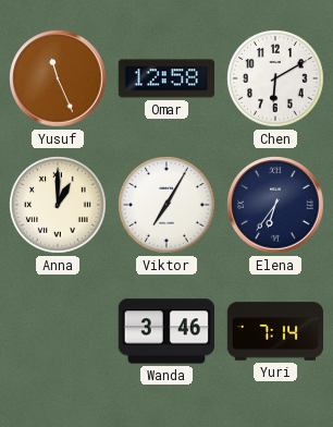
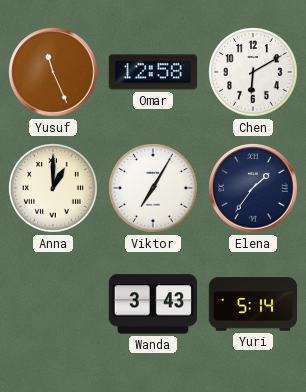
Elena: 6:36 -> 1:36
Wanda: 3:46 -> 3:43
Yuri: 7:14 -> 5:14
